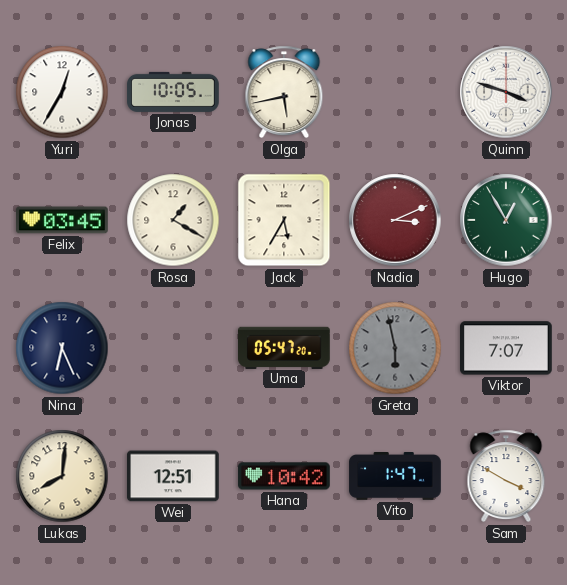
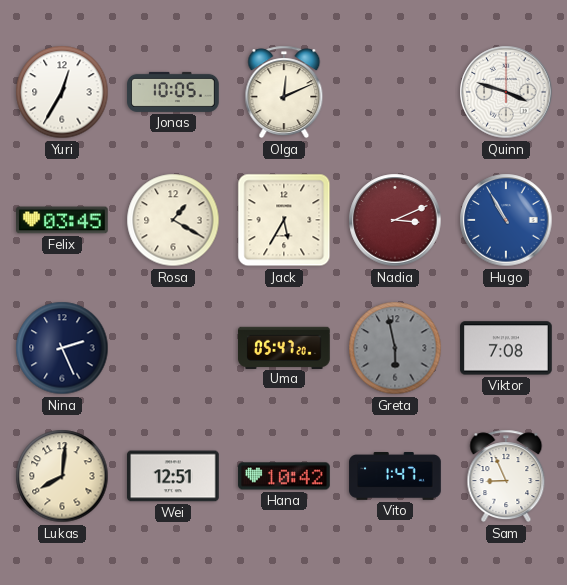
Olga: 5:43 -> 12:11
Hugo: 12:55 -> 10:55
Hugo dial: green -> blue
Nina: 6:26 -> 2:26
Viktor: 7:07 -> 7:08
Sam: 3:50 -> 8:56
